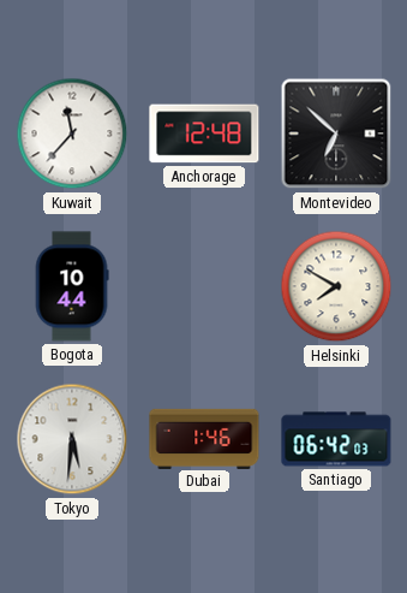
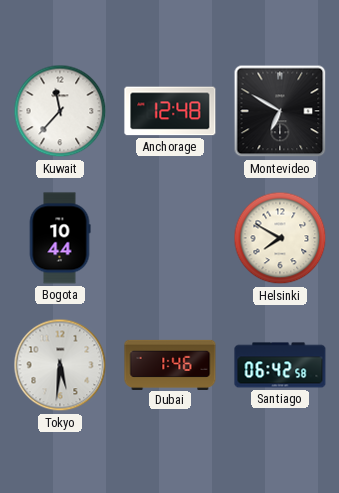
Montevideo: 6:52 -> 6:50
Santiago: 06:42:03 -> 06:42:58
